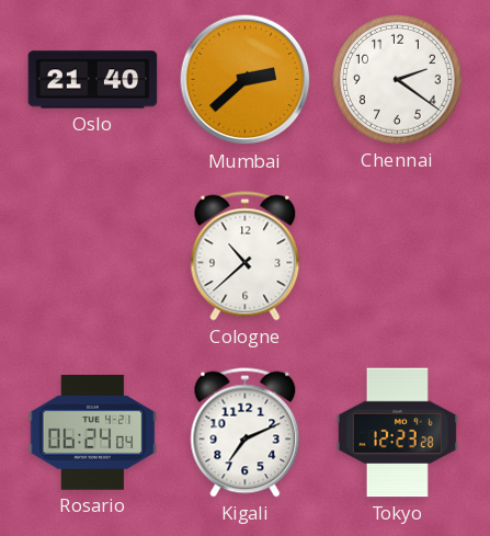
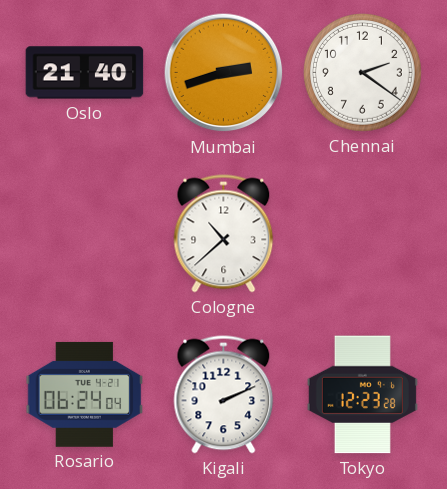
Mumbai: 2:38 -> 2:42
Kigali: 7:11 -> 2:11
